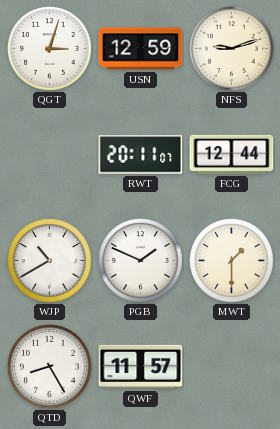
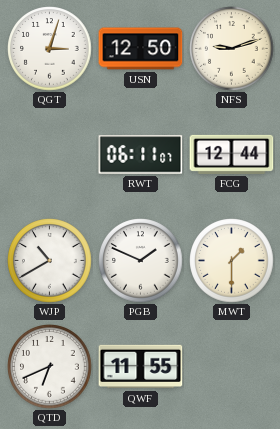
USN: 12:59 -> 12:50
RWT: 20:11 -> 06:11
QTD: 8:25 -> 6:41
QWF: 11:57 -> 11:55
